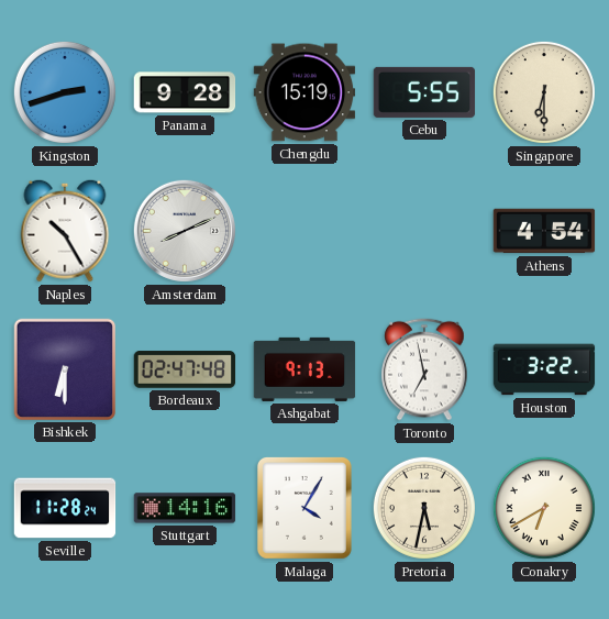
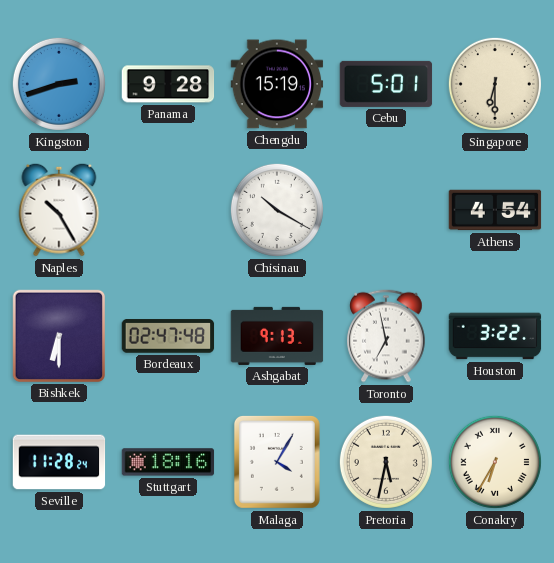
Cebu: 5:55 -> 5:01
Amsterdam: 8:11 -> none
Chisinau: none -> 10:20
Stuttgart: 14:16 -> 18:16
Conakry: 6:40 -> 6:35
